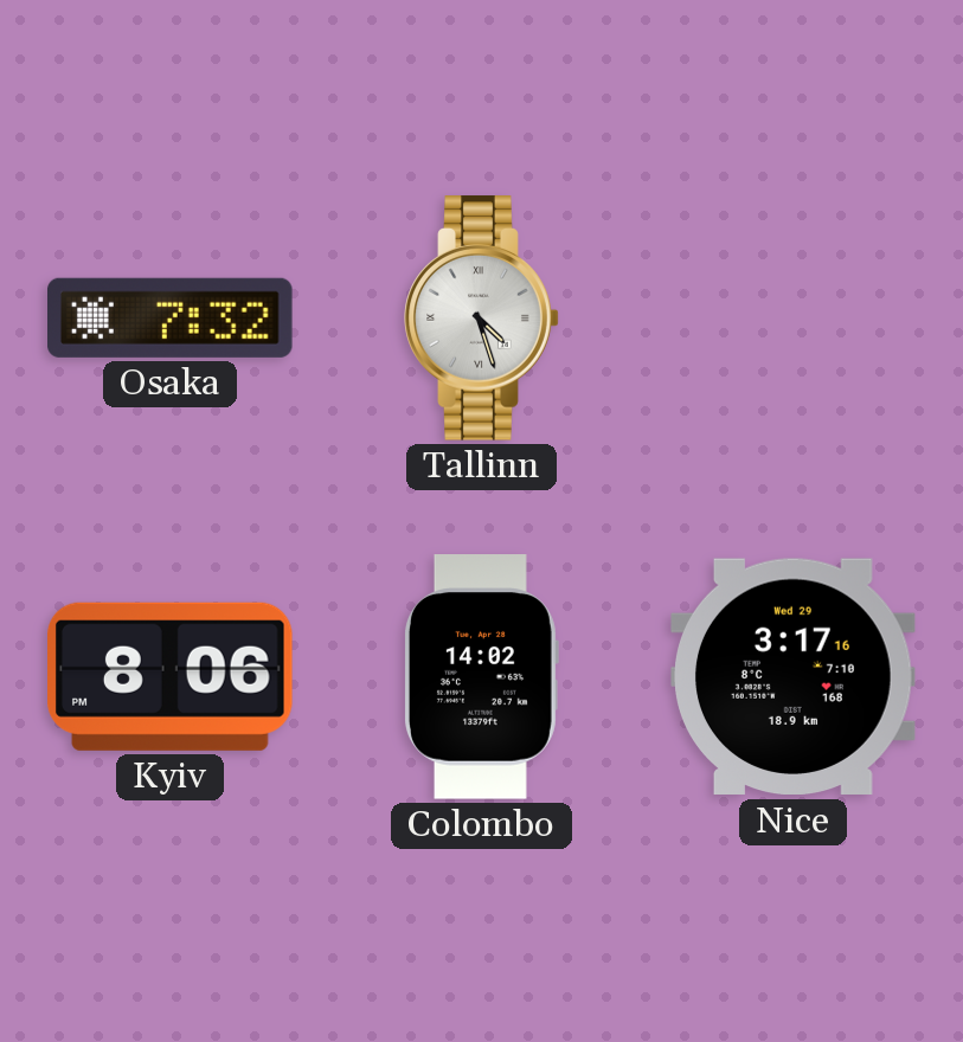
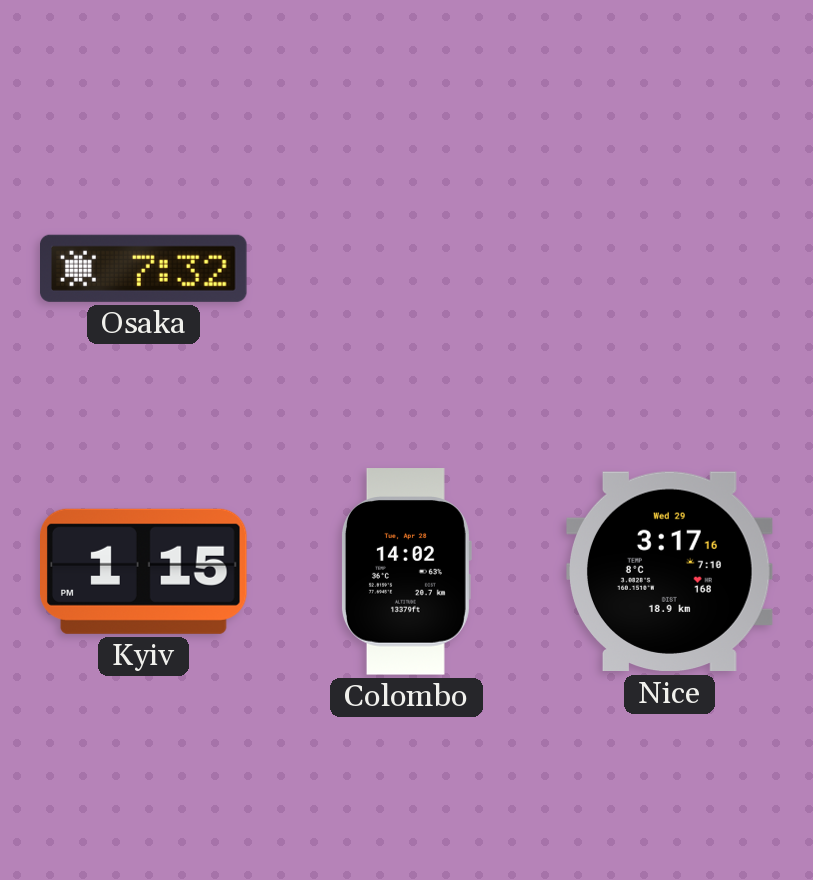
Tallinn: 4:27 -> none
Kyiv: 8:06 -> 1:15
